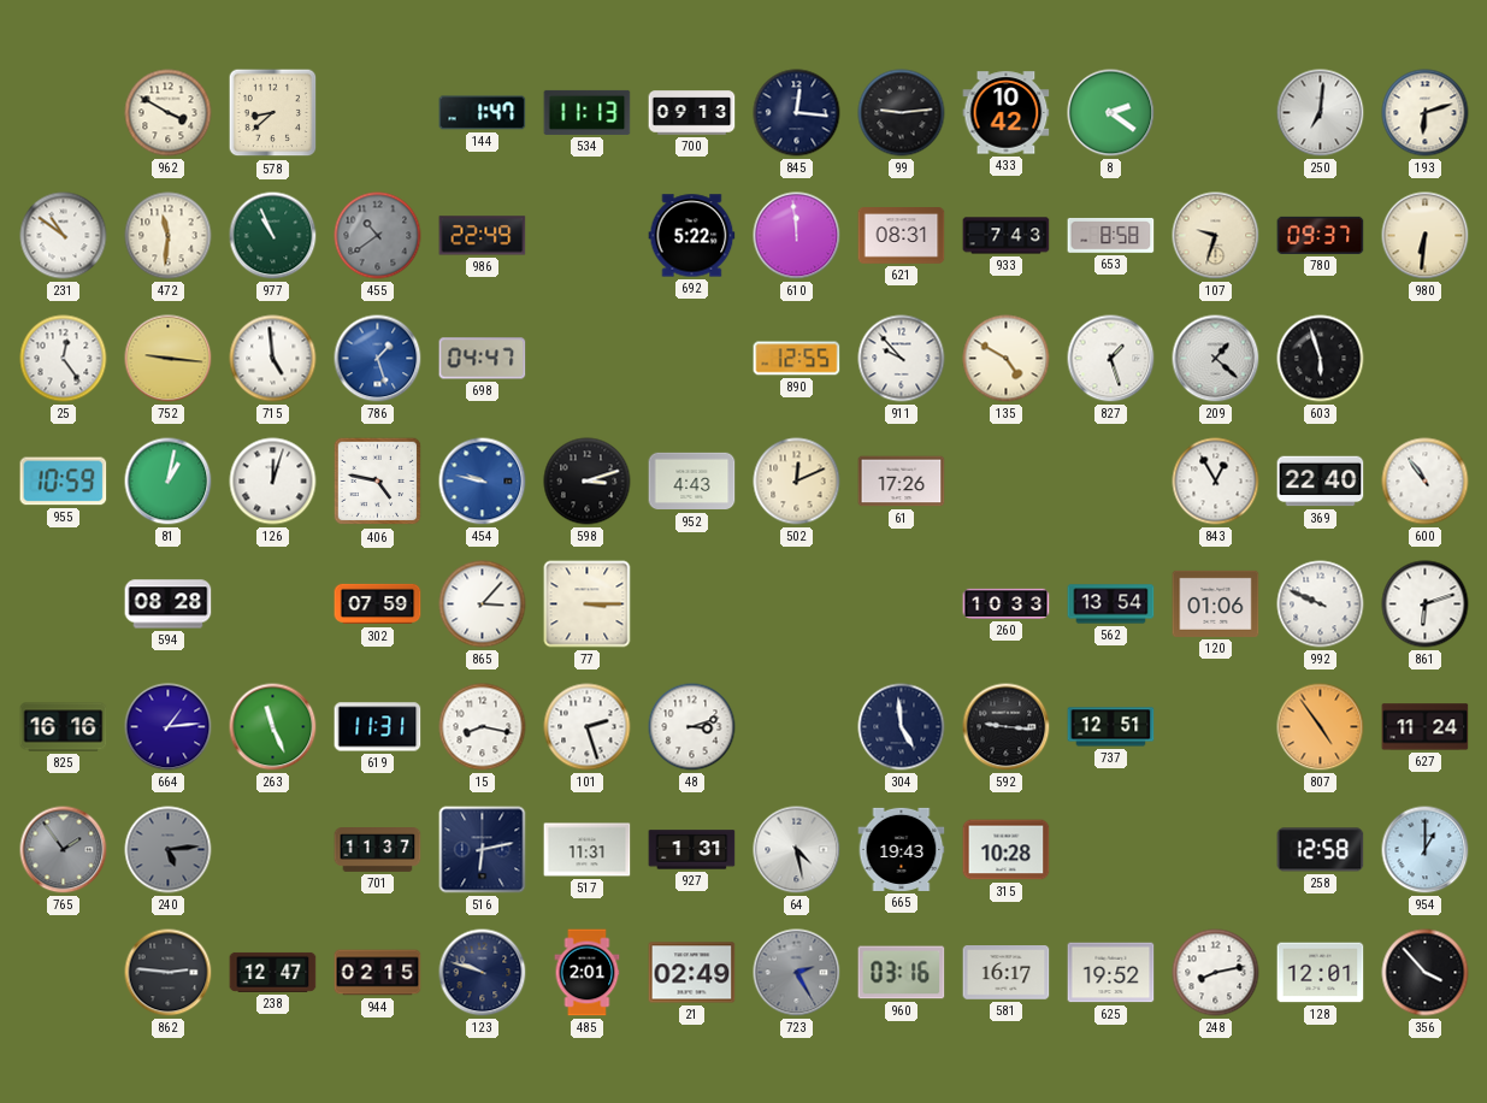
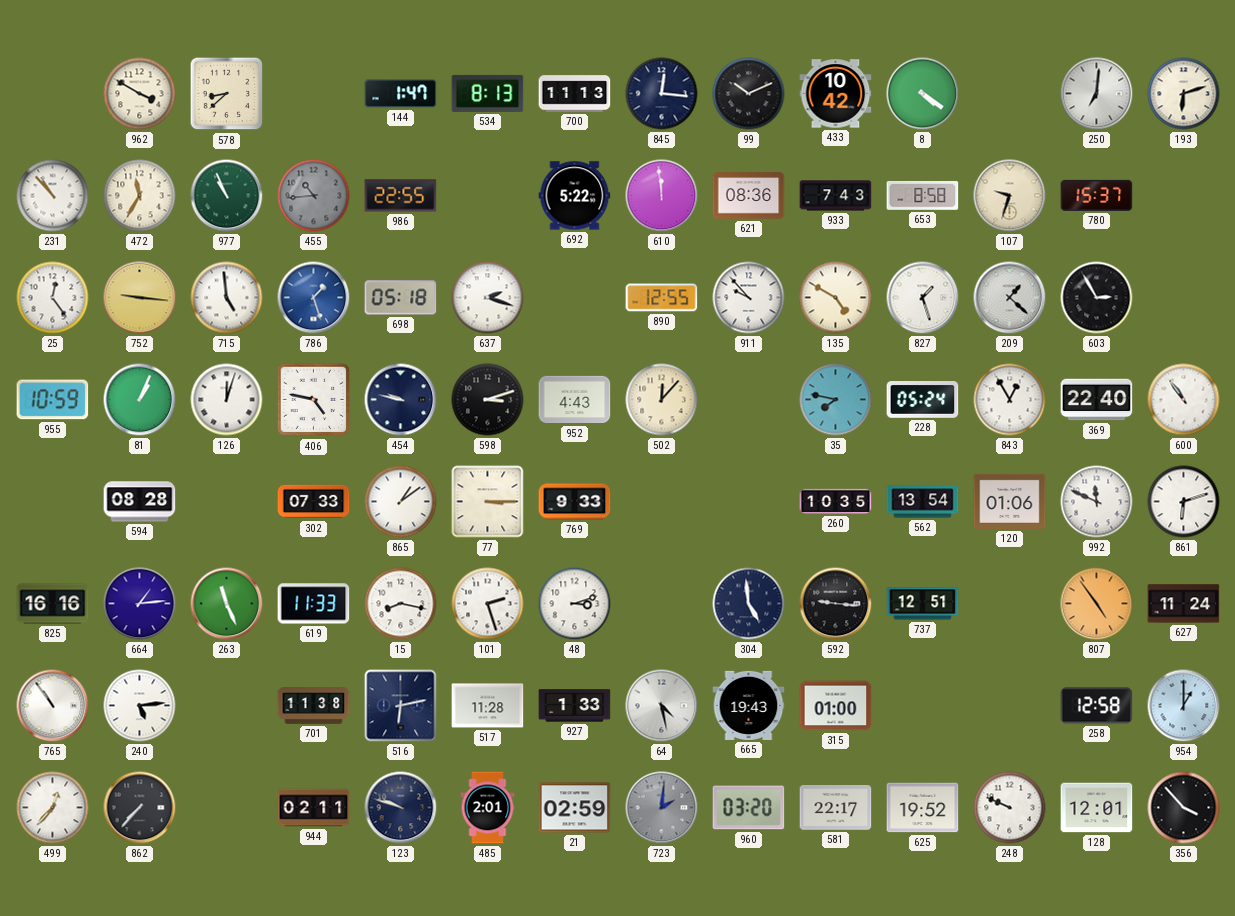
534: 11:13 -> 8:13
700: 09:13 -> 11:13
99: 9:14 -> 10:11
8: 2:21 -> 4:21
231: 10:51 -> 10:53
472: 11:31 -> 11:35
455: 10:39 -> 10:44
986: 22:49 -> 22:55
621: 08:31 -> 08:36
780: 09:37 -> 15:37
980: 6:31 -> none
698: 04:47 -> 05:18
637: none -> 2:18
603: 5:57 -> 2:55
81: 1:02 -> 1:04
454 dial: blue -> navy
502: 12:11 -> 12:07
61: 17:26 -> none
35: none -> 7:47
228: none -> 05:24
302: 07:59 -> 07:33
865: 3:07 -> 1:09
769: none -> 9:33
260: 10:33 -> 10:35
992: 9:49 -> 11:49
619: 11:31 -> 11:33
765: 1:54 -> 10:54
765 dial: grey -> white
240 dial: grey -> white
701: 11:37 -> 11:38
517: 11:31 -> 11:28
927: 1:31 -> 1:33
315: 10:28 -> 01:00
499: none -> 12:37
862: 2:46 -> 7:37
238: 12:47 -> none
944: 02:15 -> 02:11
21: 02:49 -> 02:59
723: 2:25 -> 2:01
960: 03:16 -> 03:20
581: 16:17 -> 22:17
248: 8:13 -> 9:49
